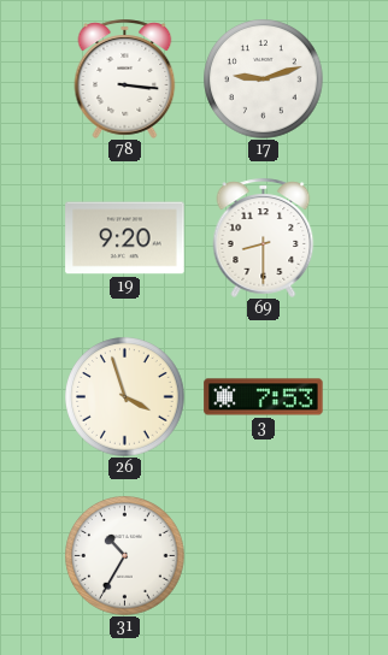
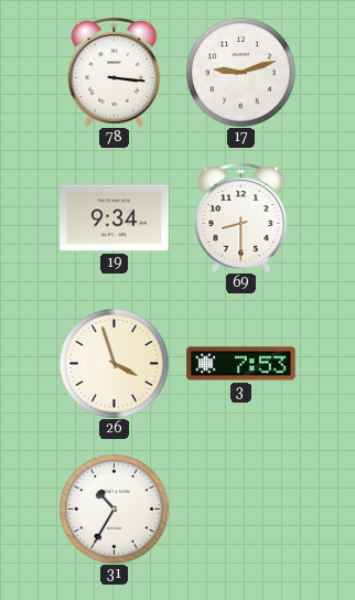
19: 9:20 -> 9:34
